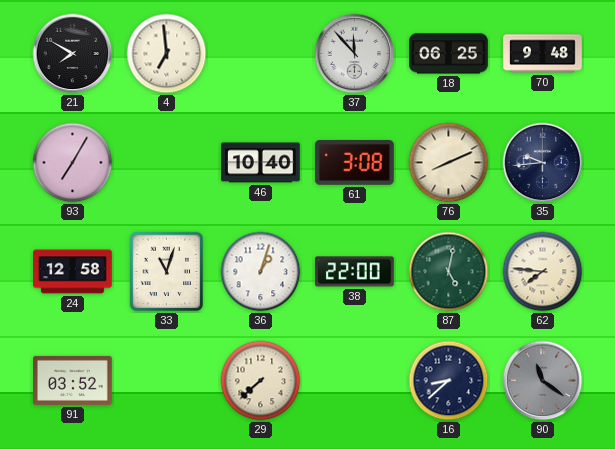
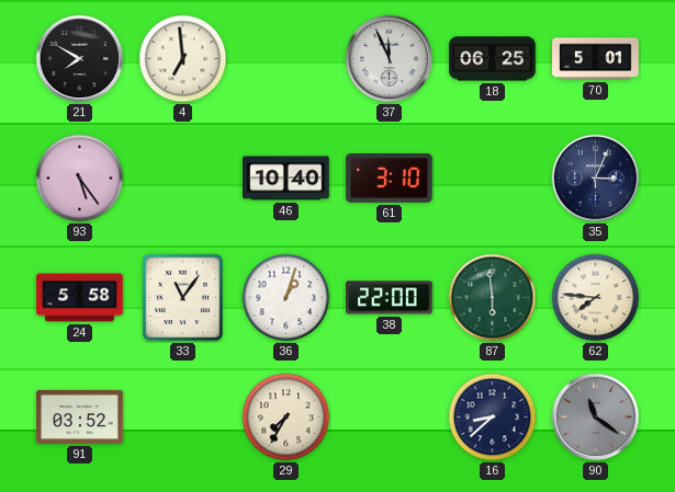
37: 11:53 -> 11:56
70: 9:48 -> 5:01
93: 7:05 -> 5:24
61: 3:08 -> 3:10
76: 8:11 -> none
35: 9:44 -> 3:04
24: 12:58 -> 5:58
33: 11:03 -> 11:06
87: 5:02 -> 5:59
29: 7:38 -> 7:35
